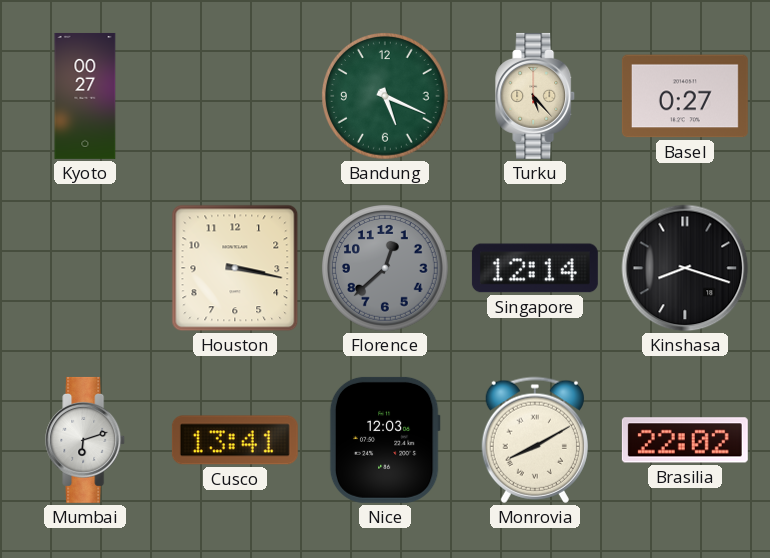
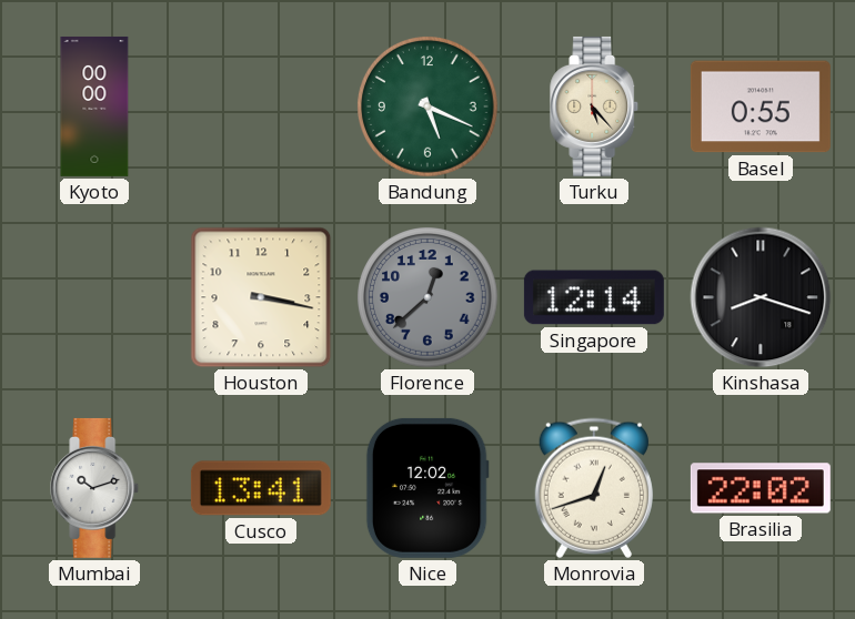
Kyoto: 00:27 -> 00:00
Basel: 0:27 -> 0:55
Mumbai: 6:12 -> 10:12
Nice: 12:03 -> 12:02
Monrovia: 8:10 -> 12:42
